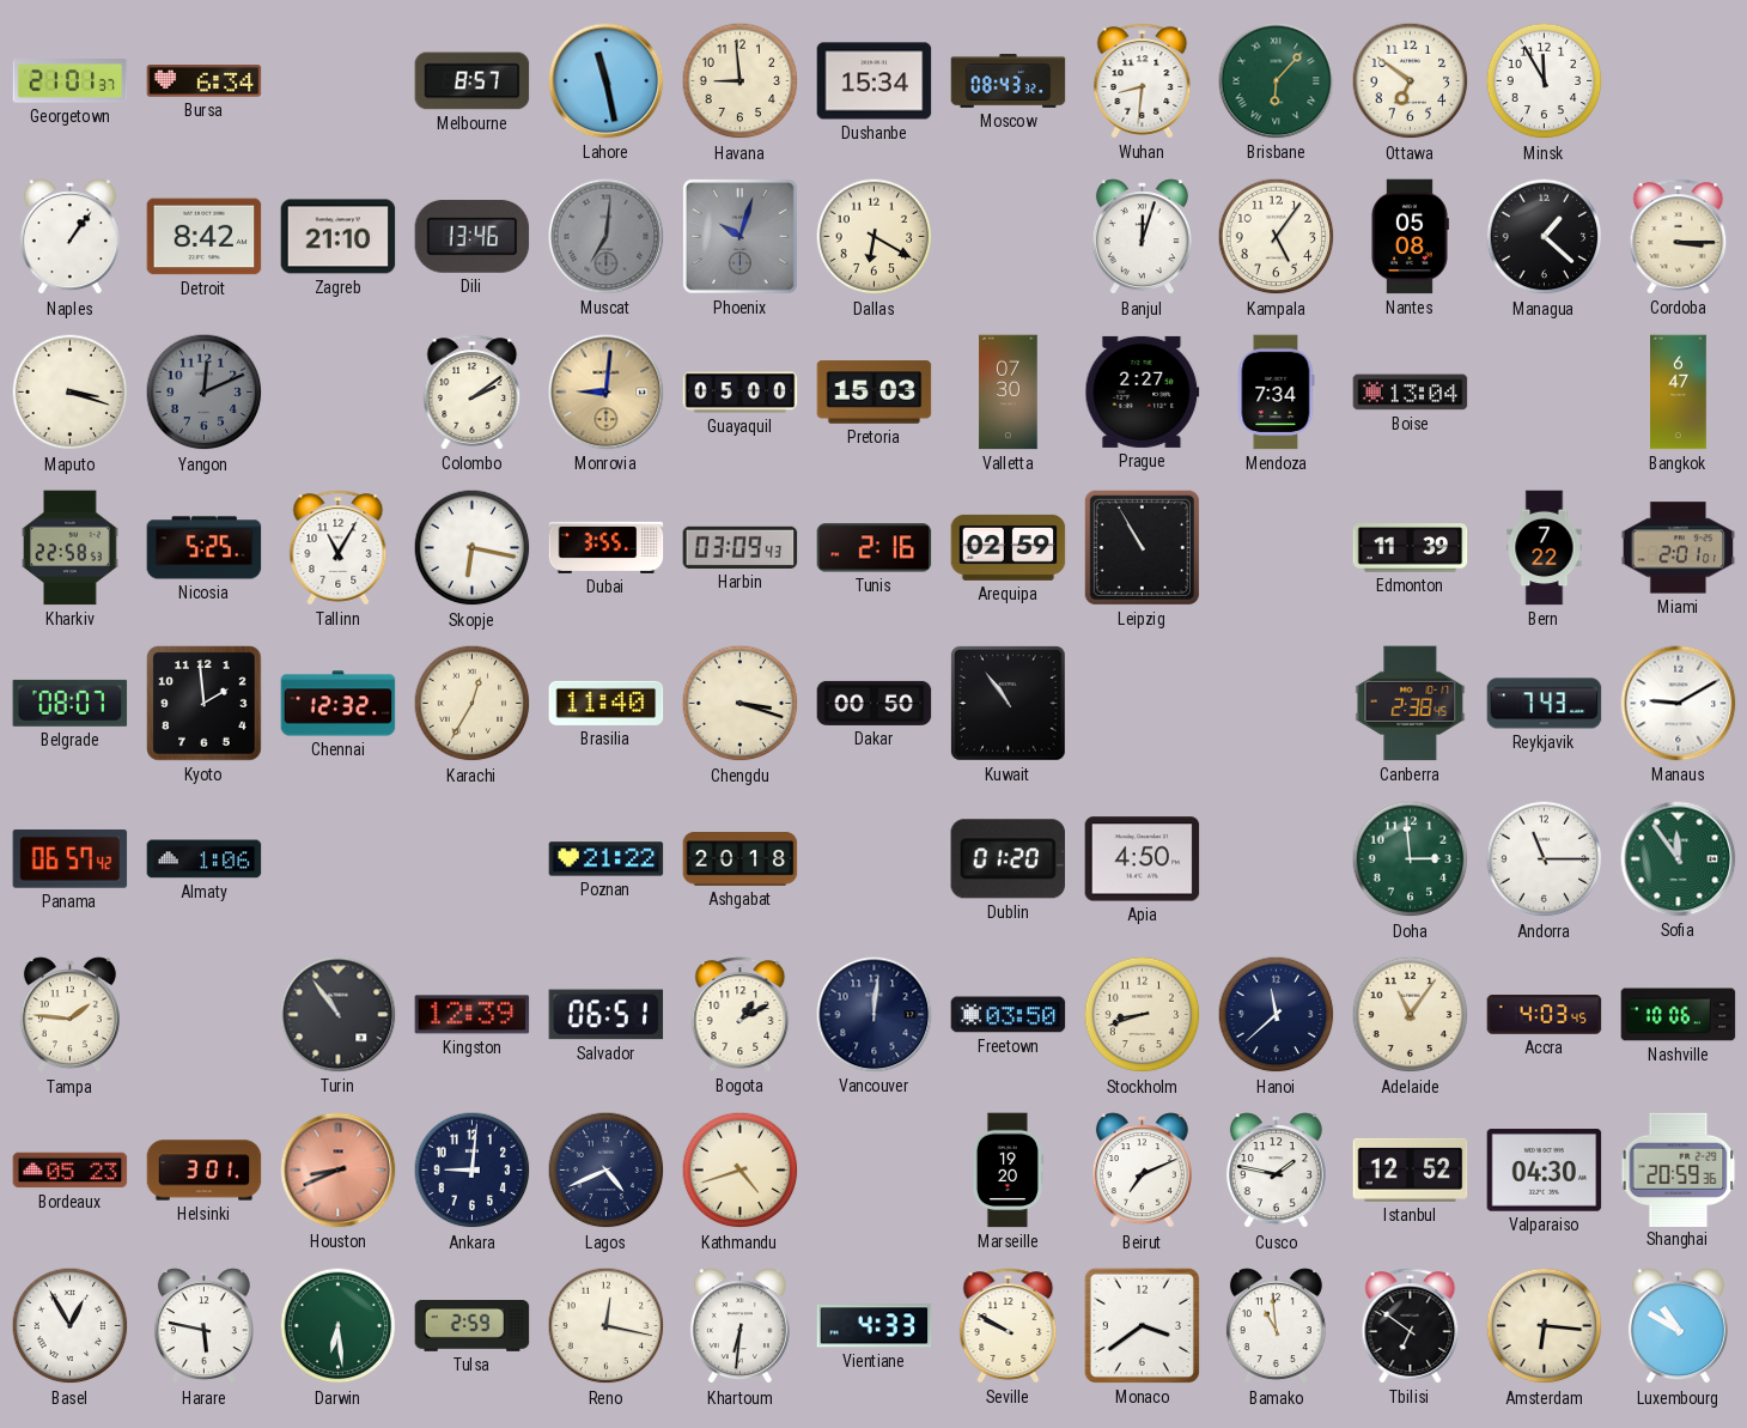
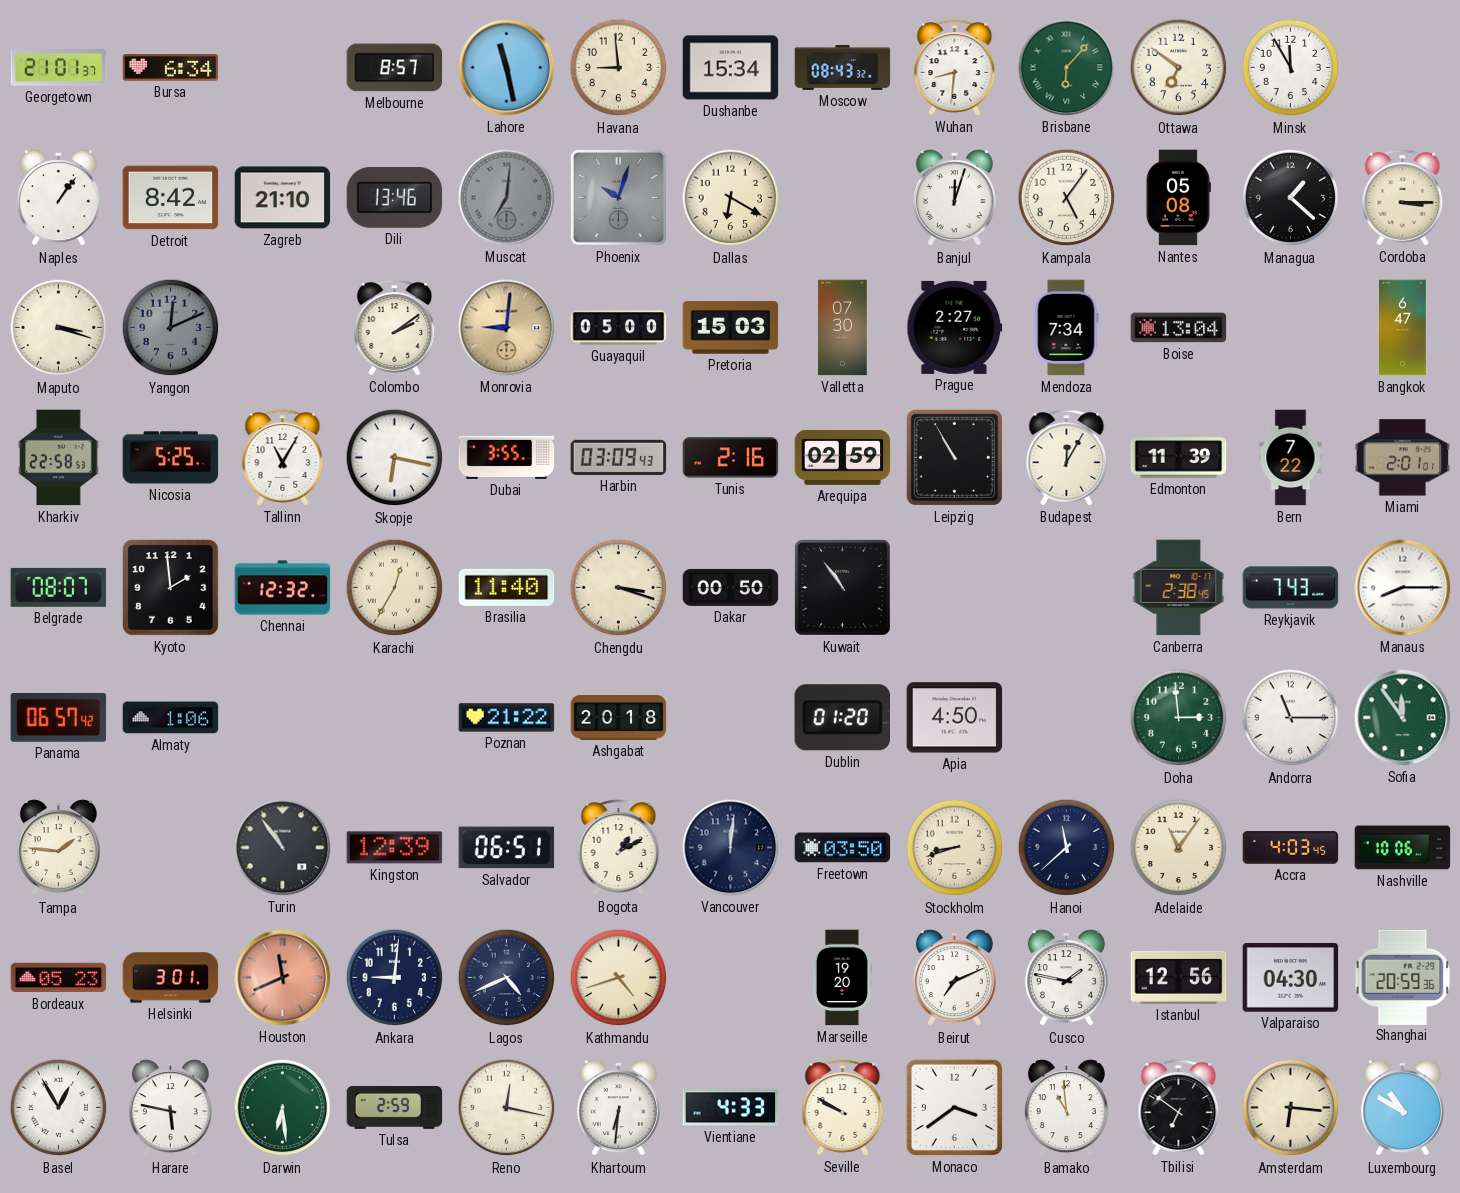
Budapest: none -> 12:05
Manaus: 9:10 -> 8:15
Houston: 8:41 -> 11:41
Istanbul: 12:52 -> 12:56
